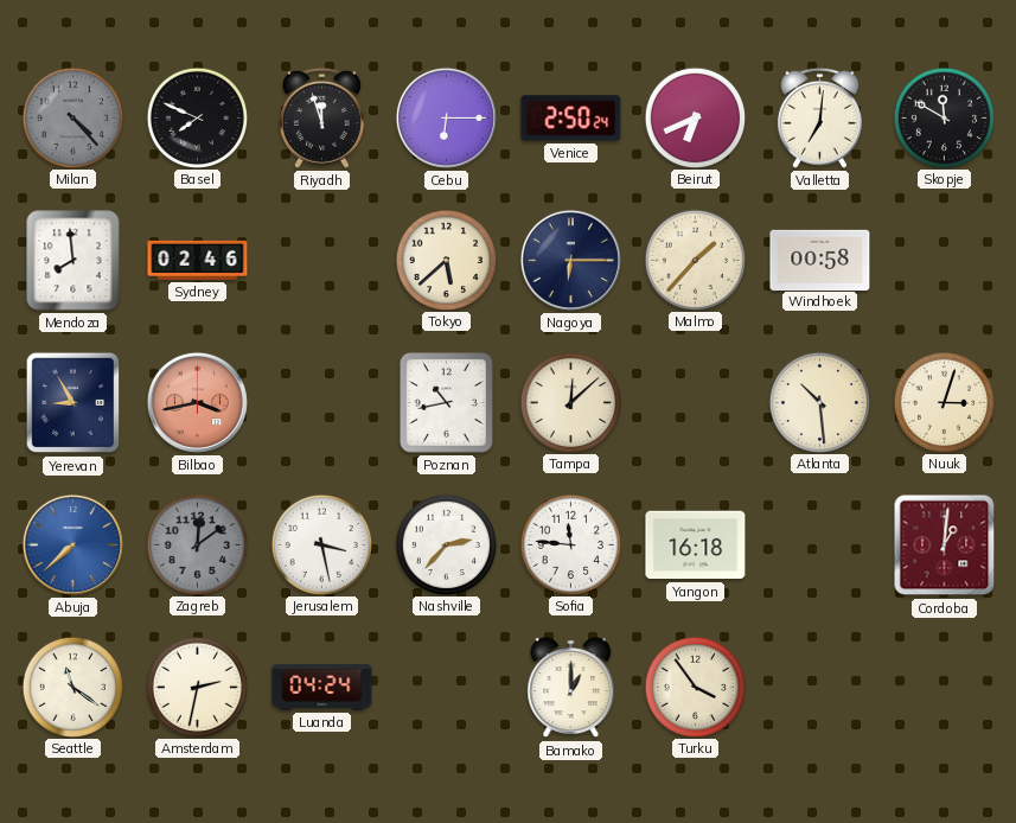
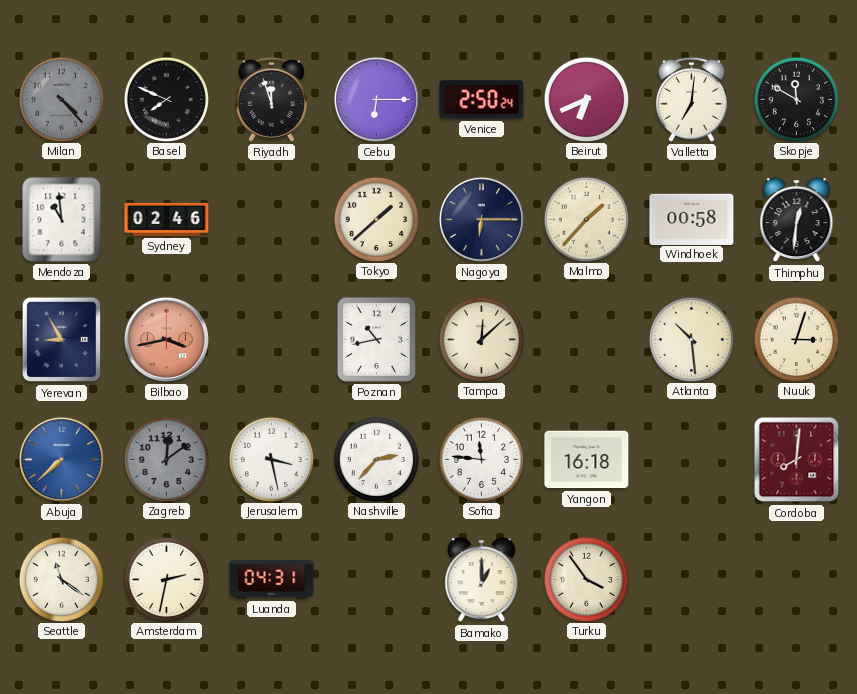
Mendoza: 7:59 -> 10:59
Tokyo: 5:38 -> 1:38
Thimphu: none -> 12:31
Cordoba: 1:01 -> 8:01
Luanda: 04:24 -> 04:31
